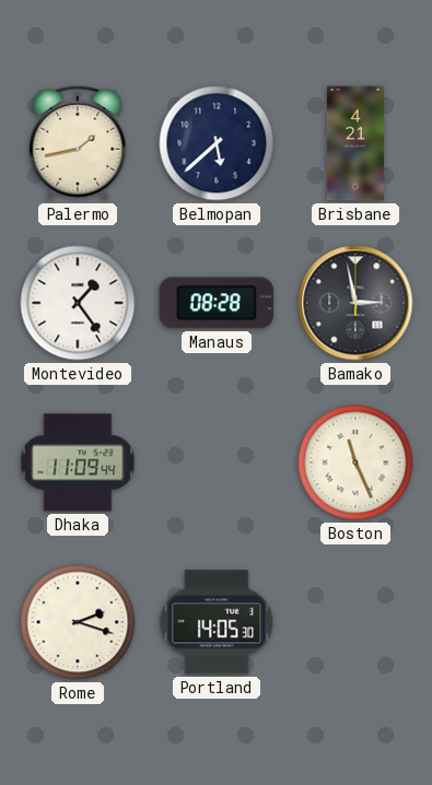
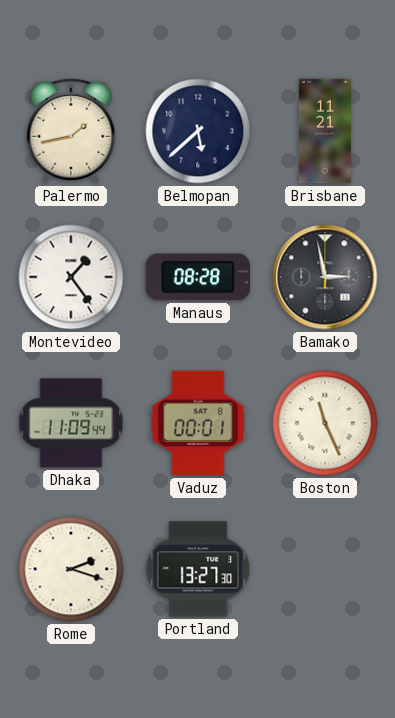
Brisbane: 4:21 -> 11:21
Vaduz: none -> 00:01
Portland: 14:05 -> 13:27
